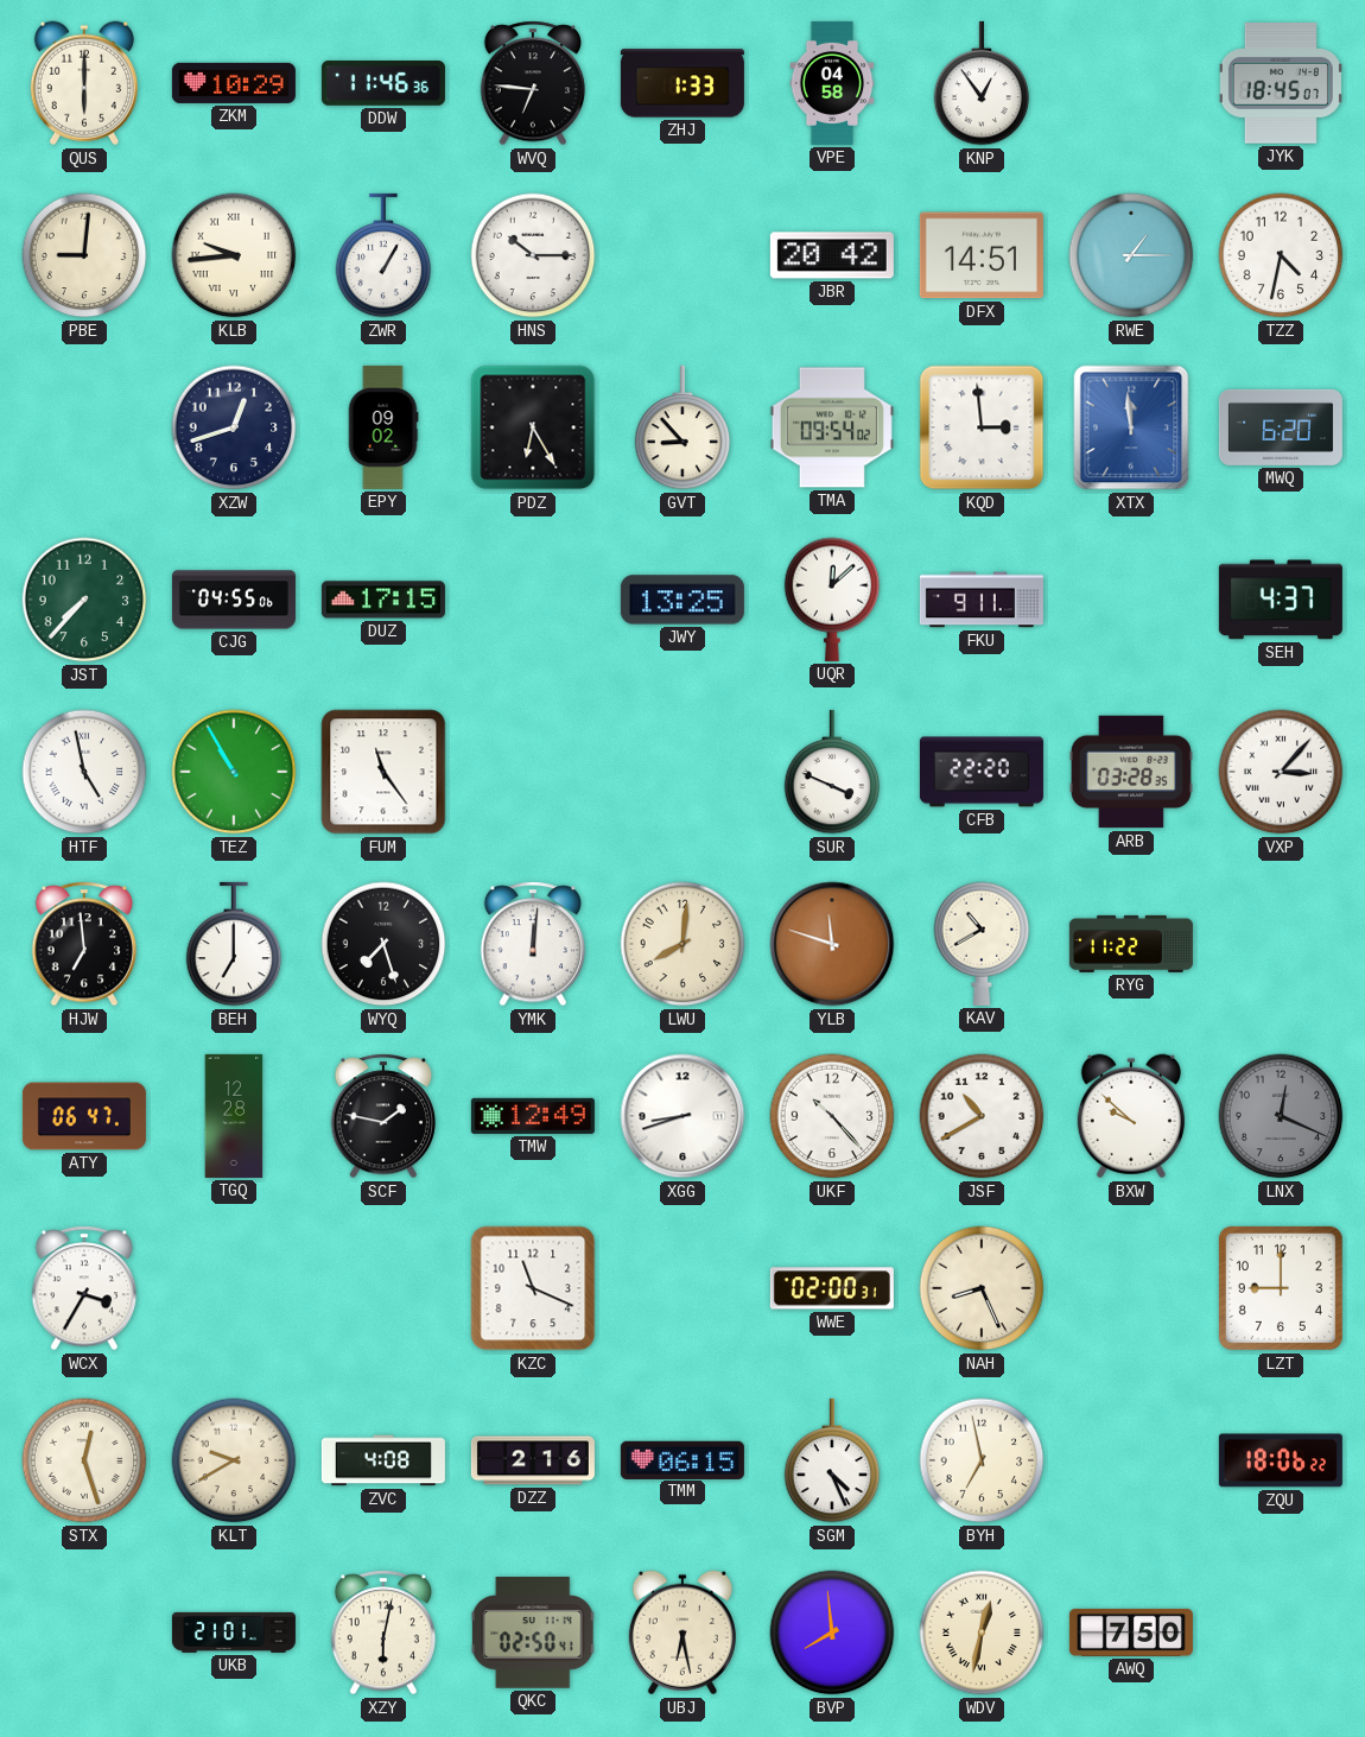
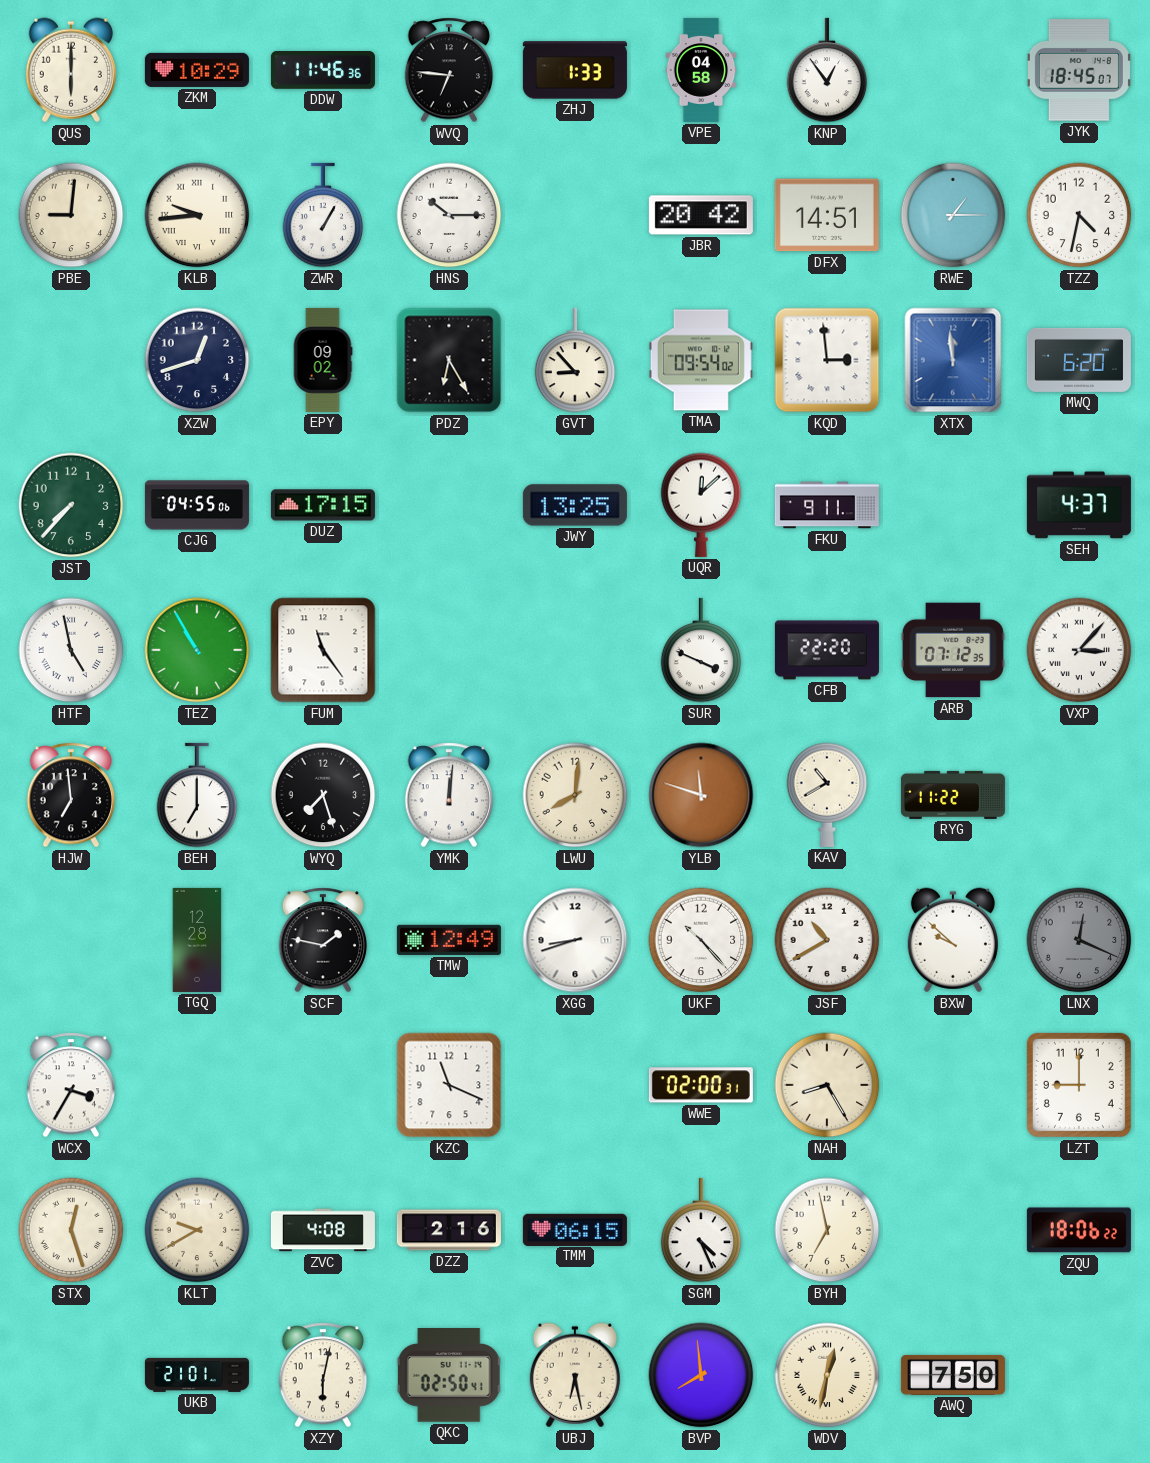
ARB: 03:28 -> 07:12
ATY: 06:47 -> none
NAH: 8:26 -> 8:25
